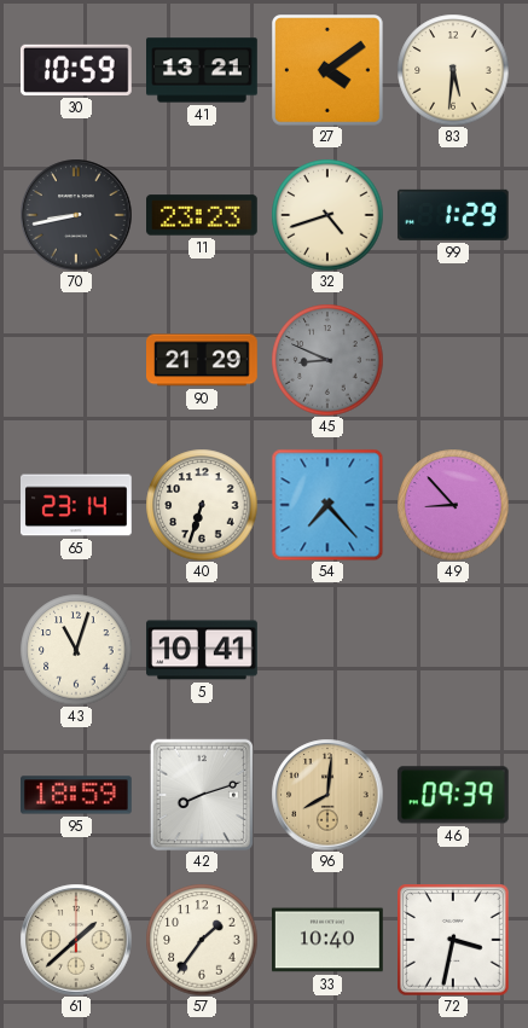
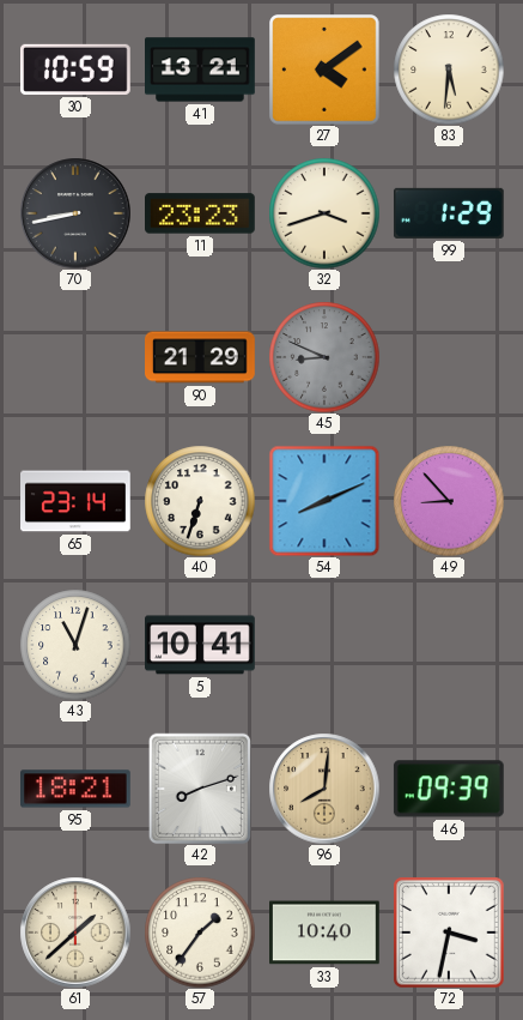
32: 4:42 -> 3:42
54: 7:23 -> 8:11
95: 18:59 -> 18:21
